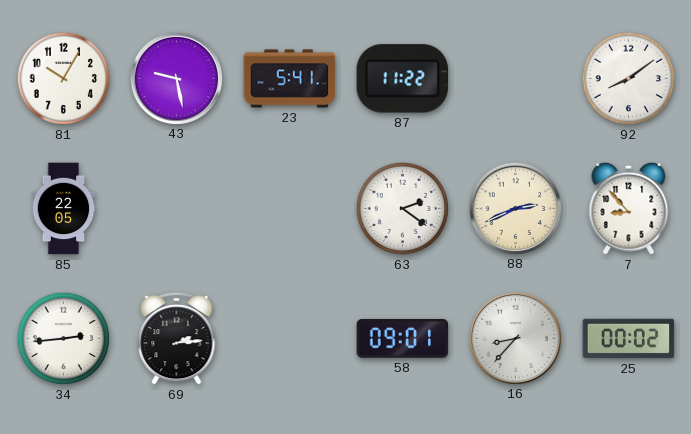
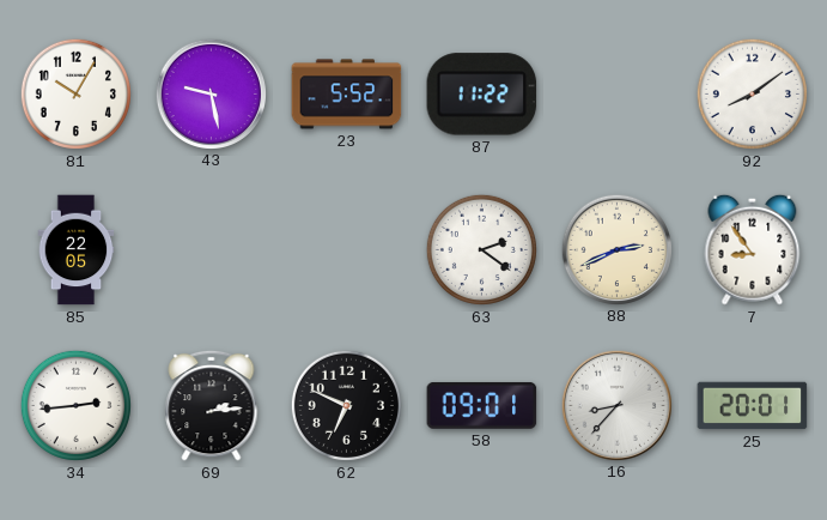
23: 5:41 -> 5:52
7: 8:53 -> 8:54
62: none -> 6:49
25: 00:02 -> 20:01
